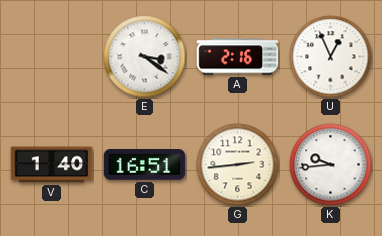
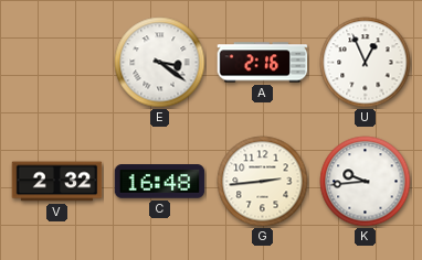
V: 1:40 -> 2:32
C: 16:51 -> 16:48
